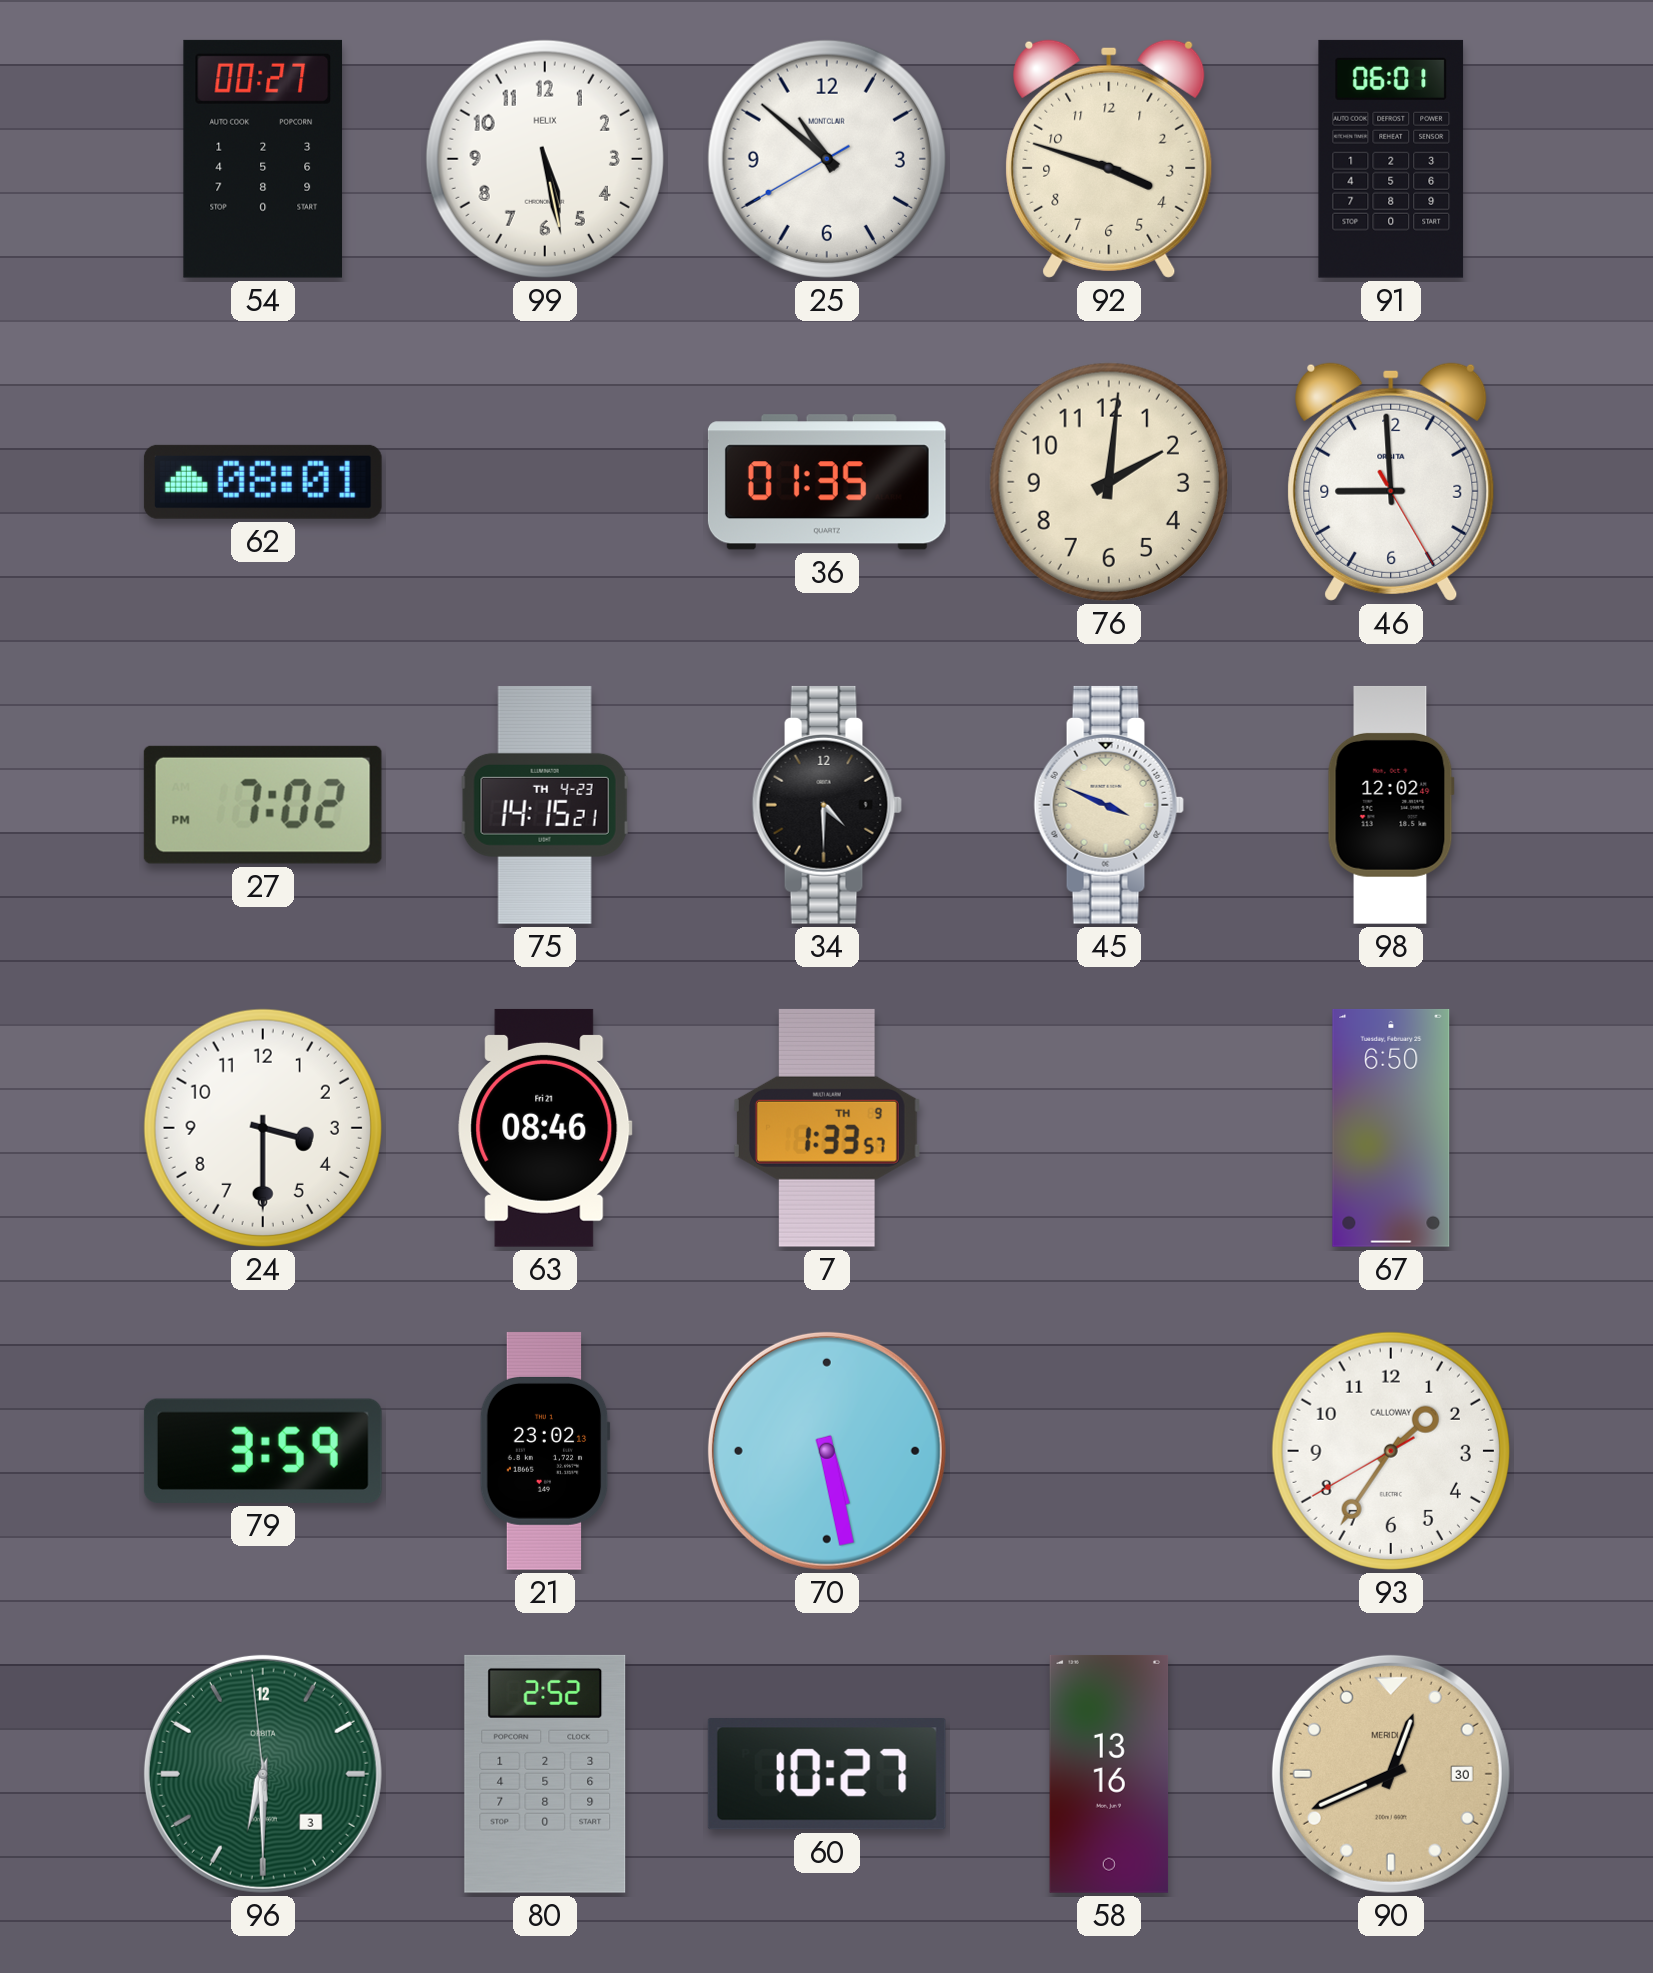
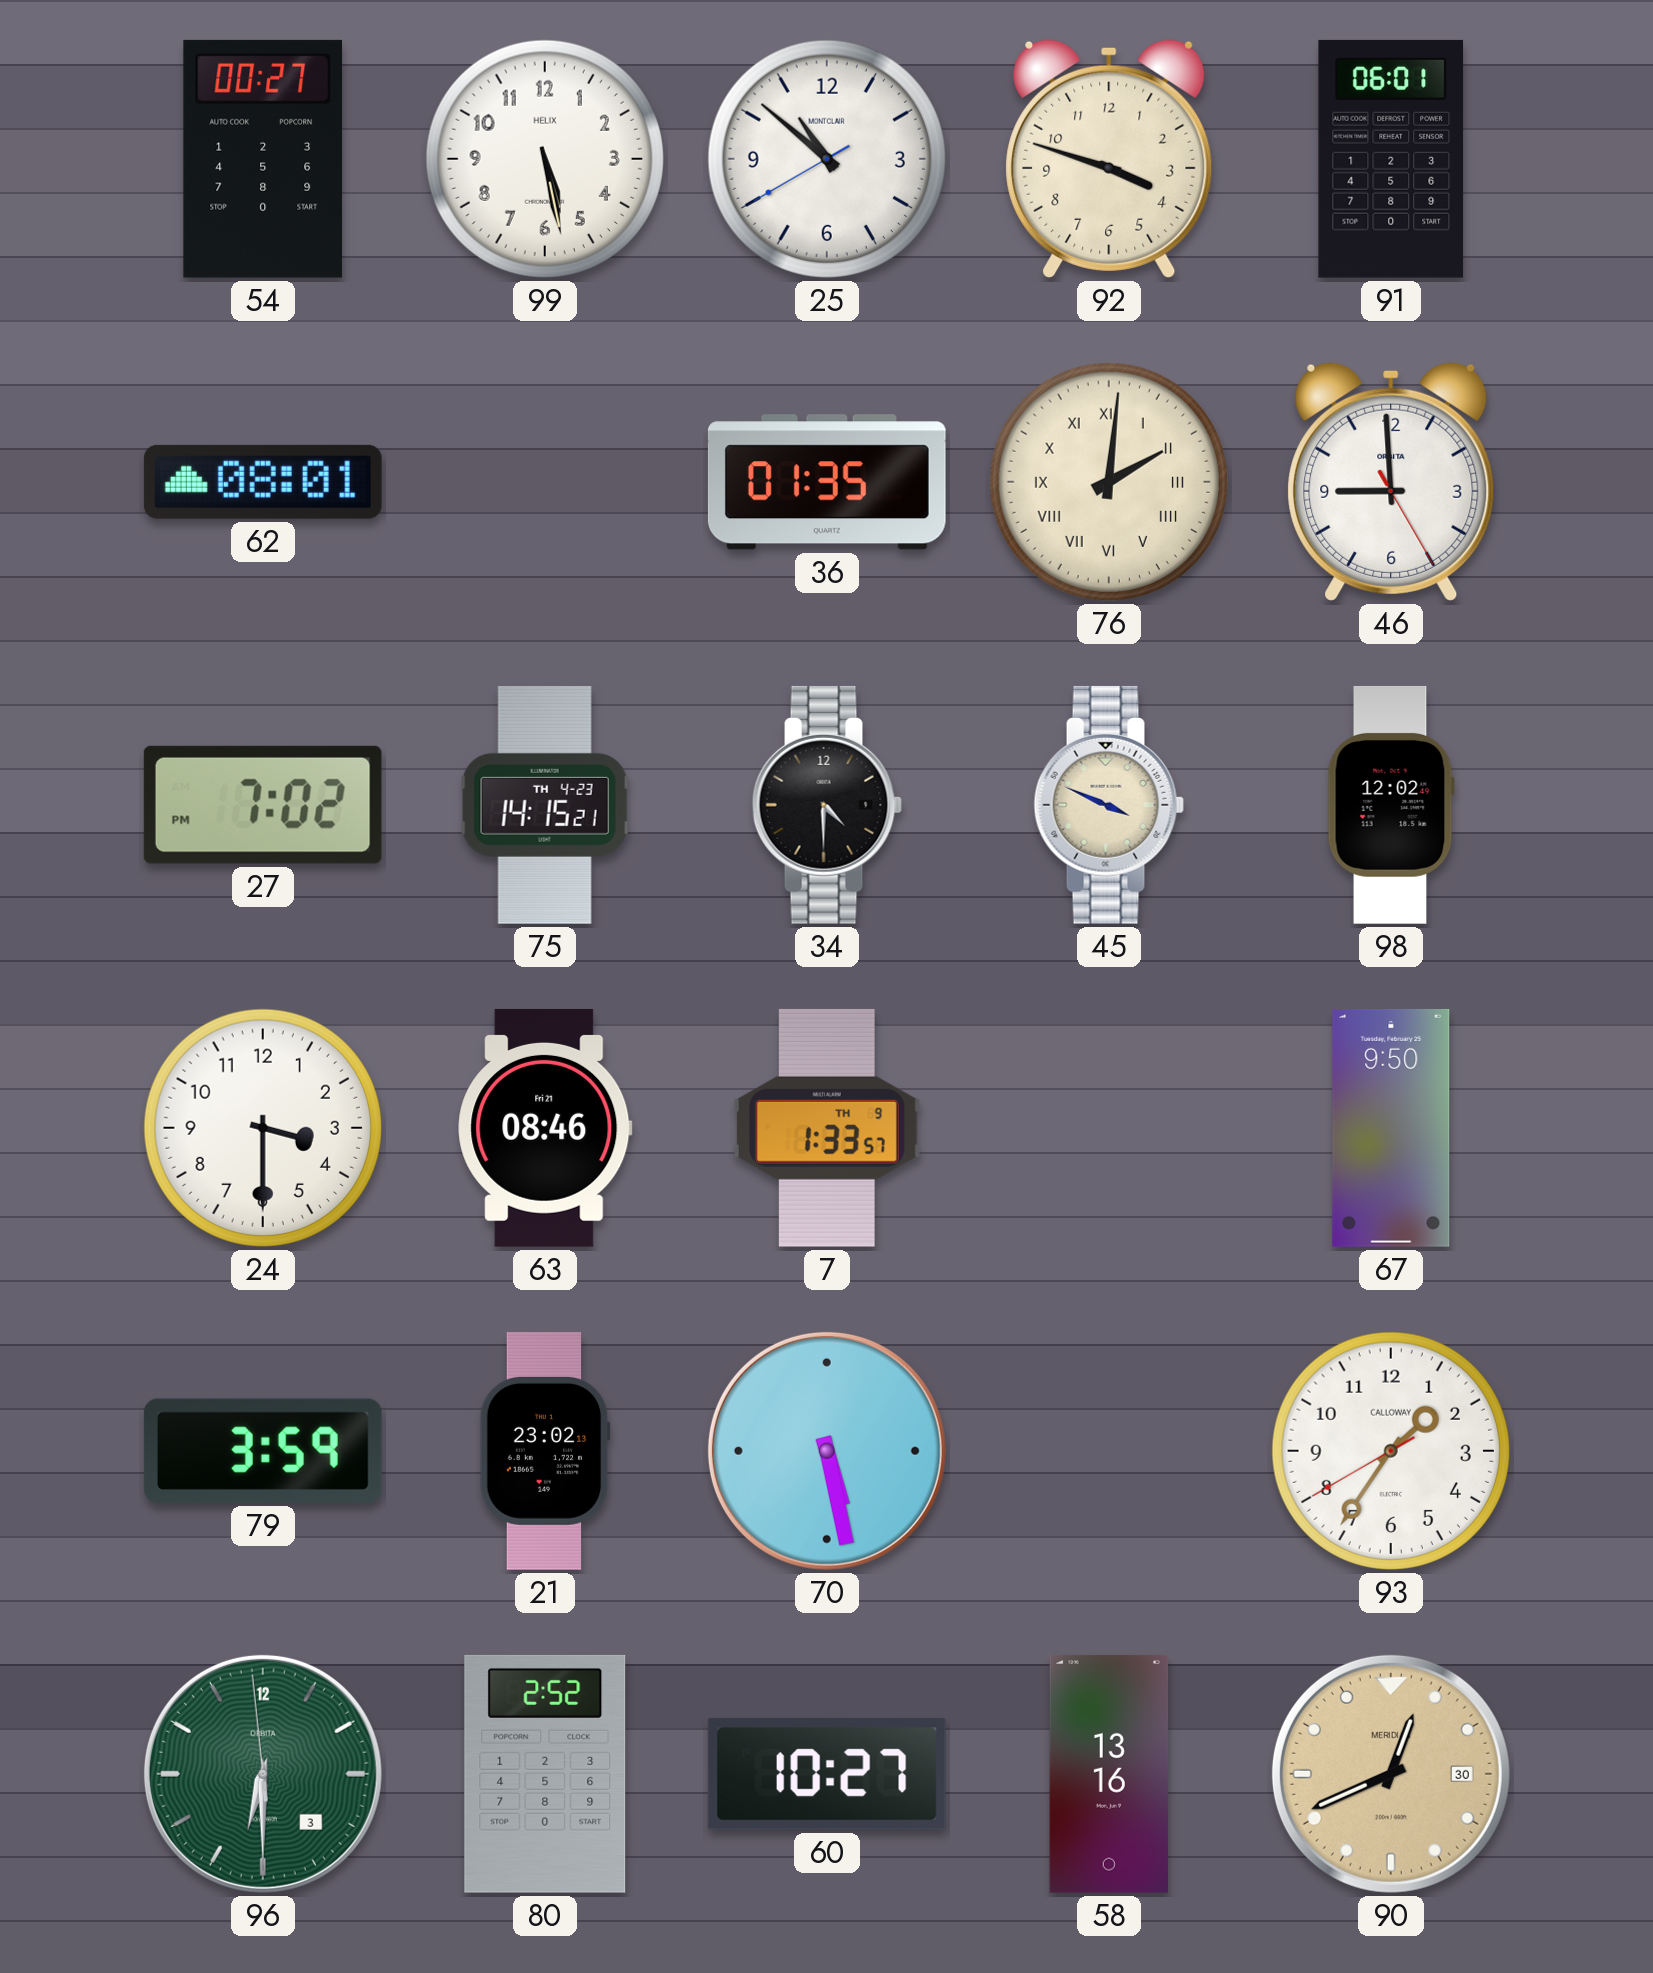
76 numerals: Arabic -> Roman
67: 6:50 -> 9:50
